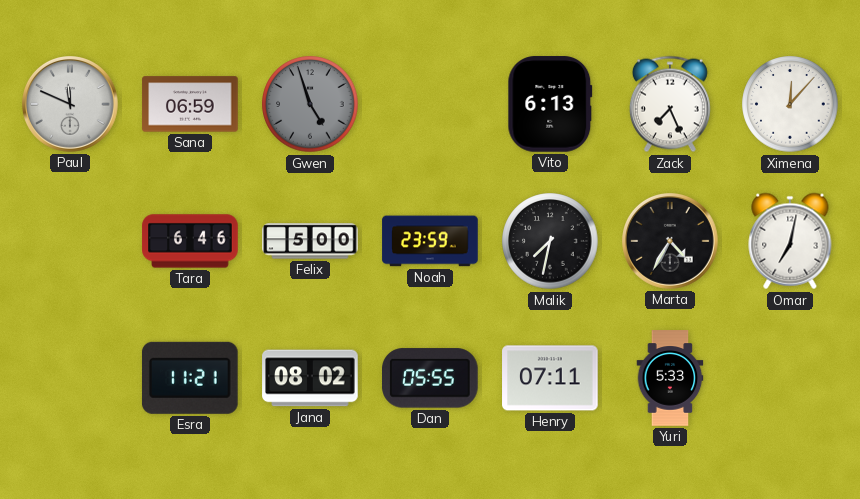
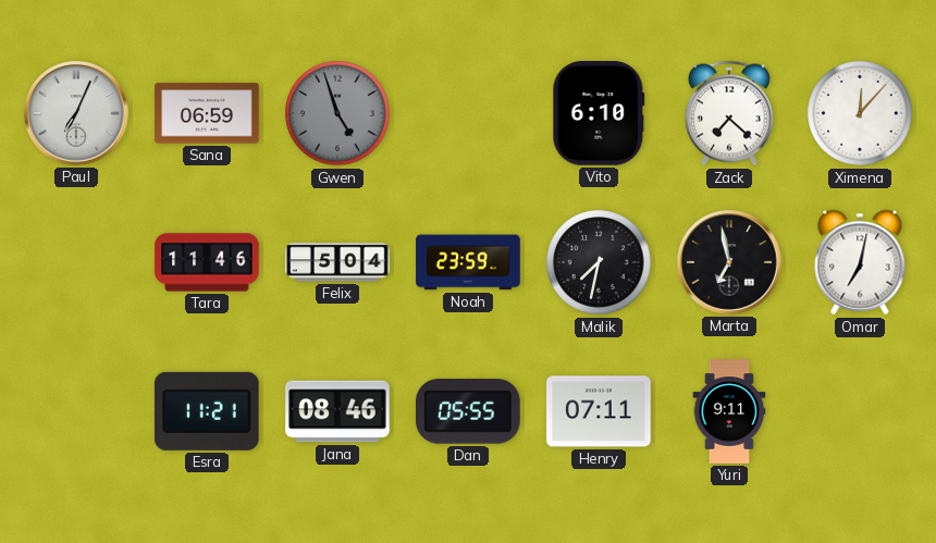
Paul: 11:49 -> 7:04
Vito: 6:13 -> 6:10
Zack: 7:26 -> 7:22
Tara: 6:46 -> 11:46
Felix: 5:00 -> 5:04
Marta: 4:35 -> 6:58
Jana: 08:02 -> 08:46
Yuri: 5:33 -> 9:11
